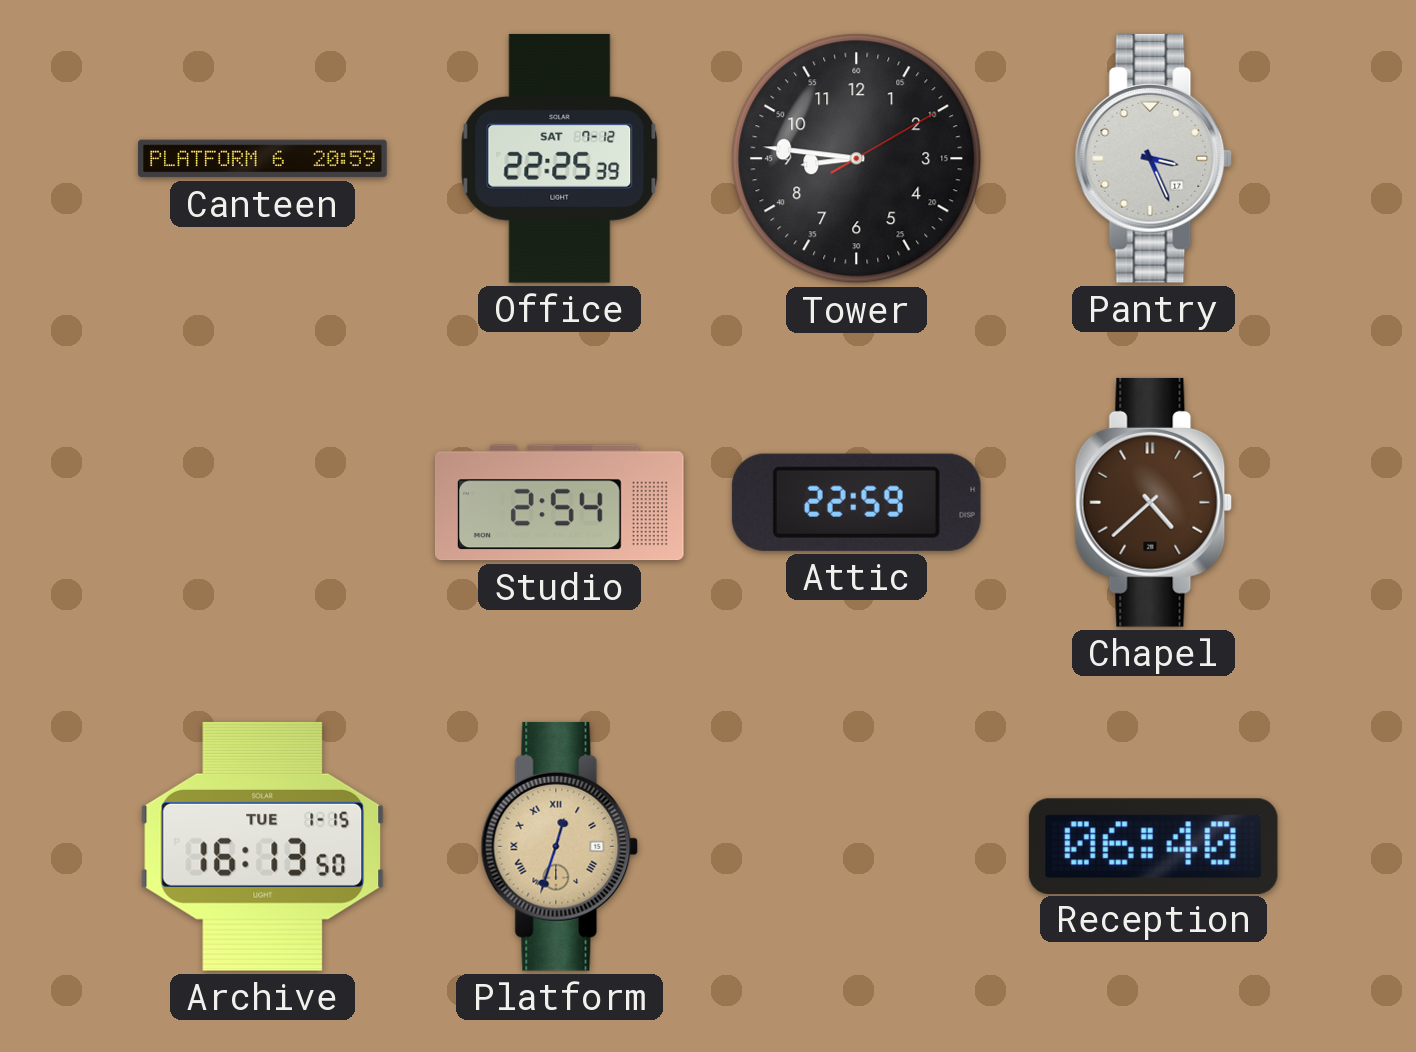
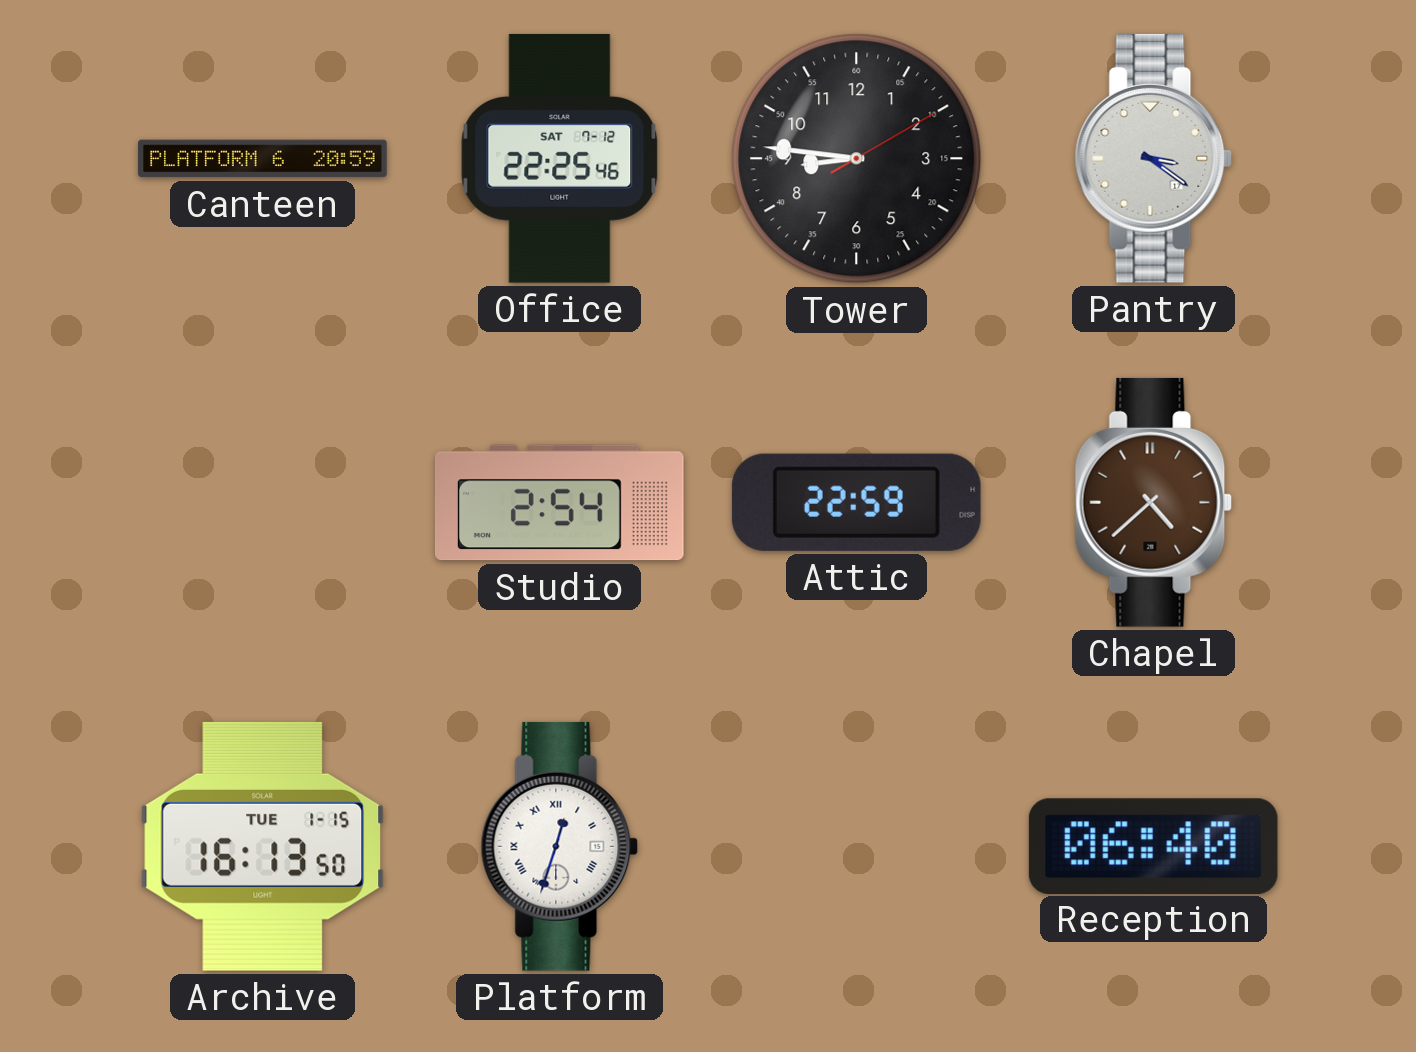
Office: 22:25:39 -> 22:25:46
Pantry: 3:26 -> 3:21
Platform dial: champagne -> white
